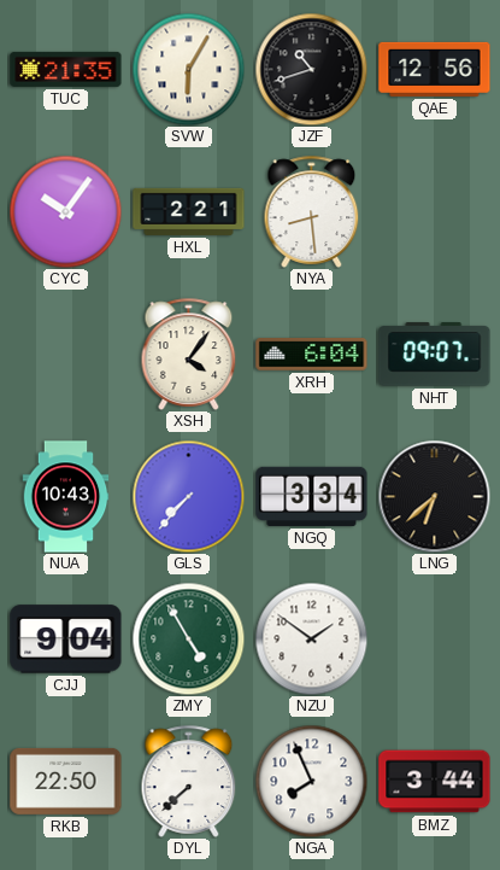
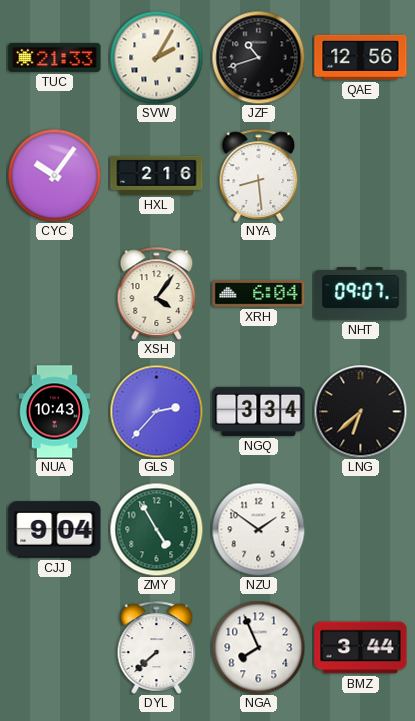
TUC: 21:35 -> 21:33
SVW: 6:05 -> 2:05
HXL: 2:21 -> 2:16
GLS: 7:37 -> 2:37
RKB: 22:50 -> none
